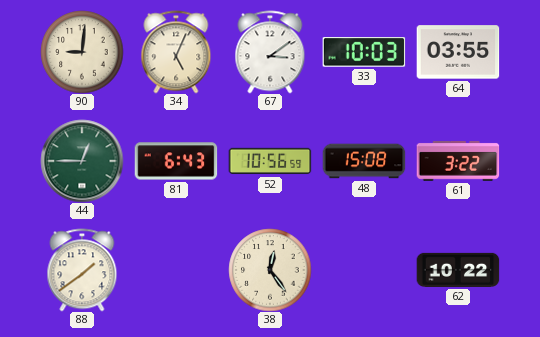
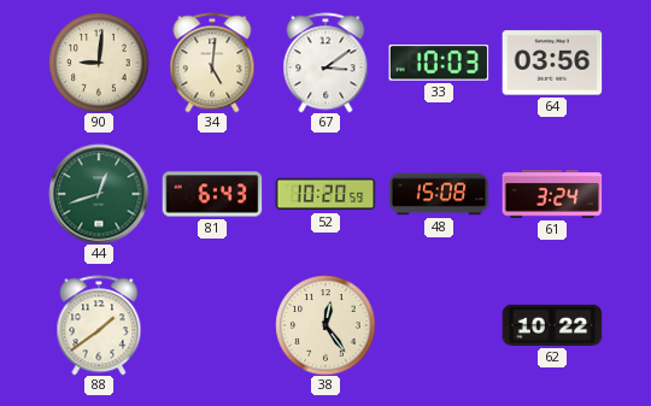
34: 5:04 -> 5:01
64: 03:55 -> 03:56
44: 12:45 -> 12:42
52: 10:56 -> 10:20
61: 3:22 -> 3:24
